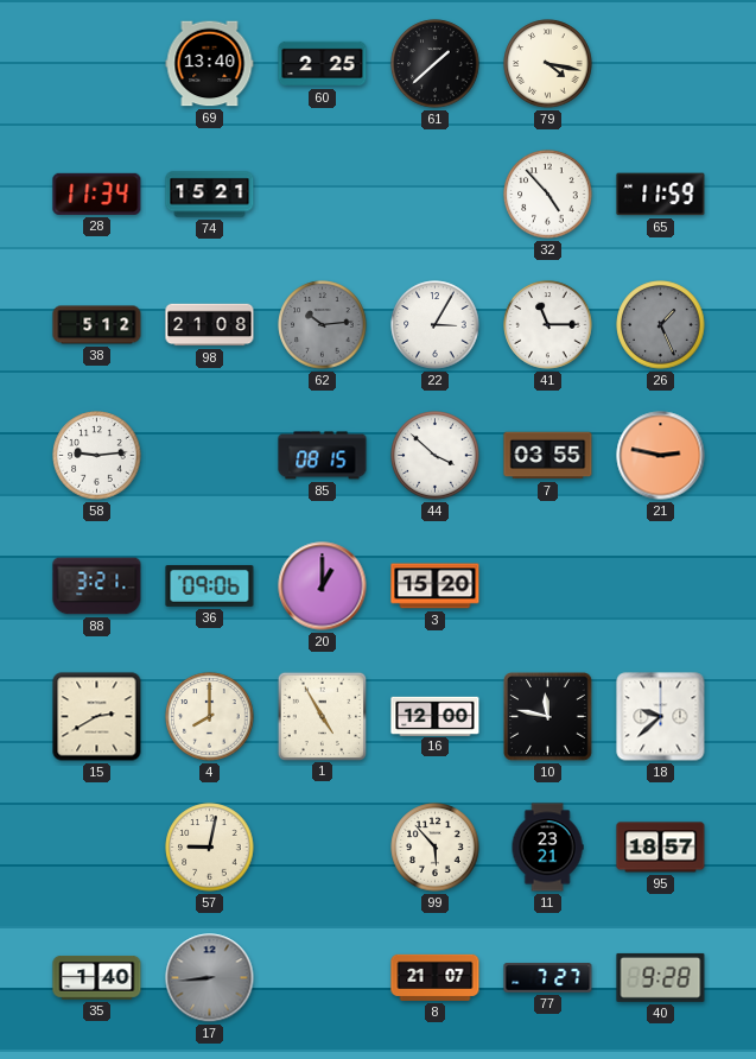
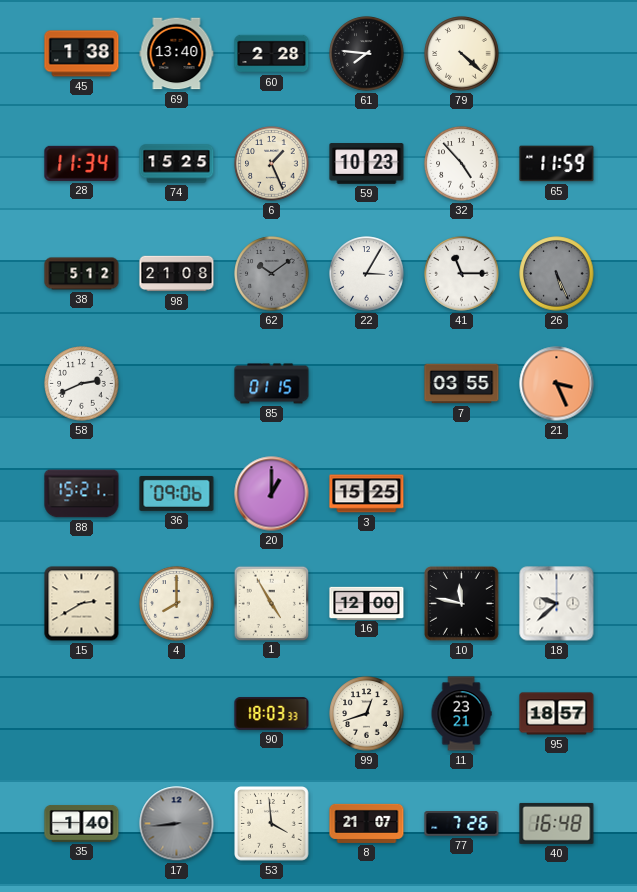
45: none -> 1:38
60: 2:25 -> 2:28
61: 1:38 -> 7:46
79: 4:17 -> 4:22
74: 15:21 -> 15:25
6: none -> 1:26
59: none -> 10:23
62: 10:14 -> 10:09
26: 1:26 -> 5:26
58: 9:14 -> 2:41
85: 08:15 -> 01:15
44: 3:52 -> none
21: 2:47 -> 3:26
88: 3:21 -> 15:21
3: 15:20 -> 15:25
57: 9:02 -> none
90: none -> 18:03
99: 5:53 -> 12:42
53: none -> 3:59
77: 7:27 -> 7:26
40: 9:28 -> 16:48
